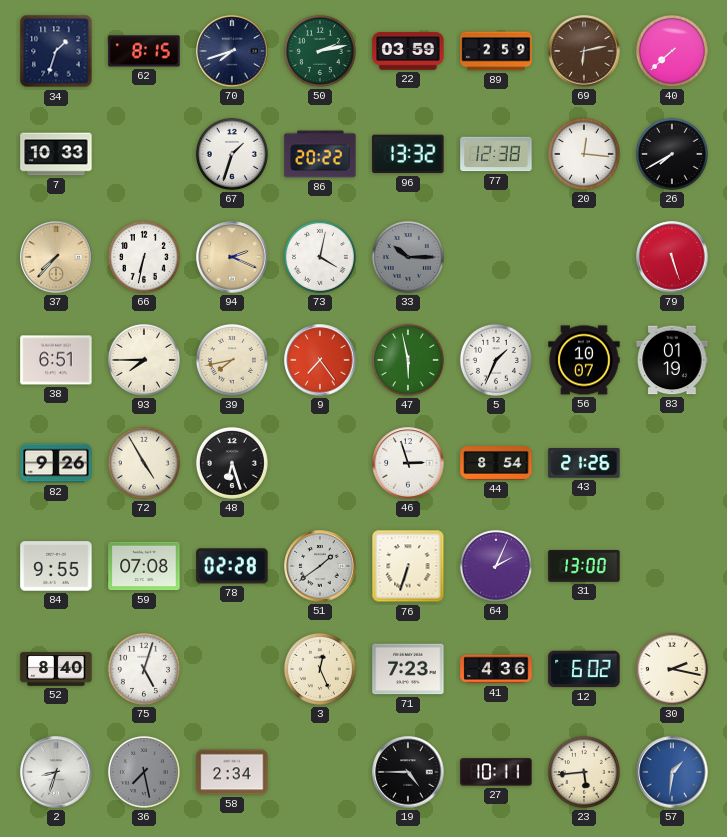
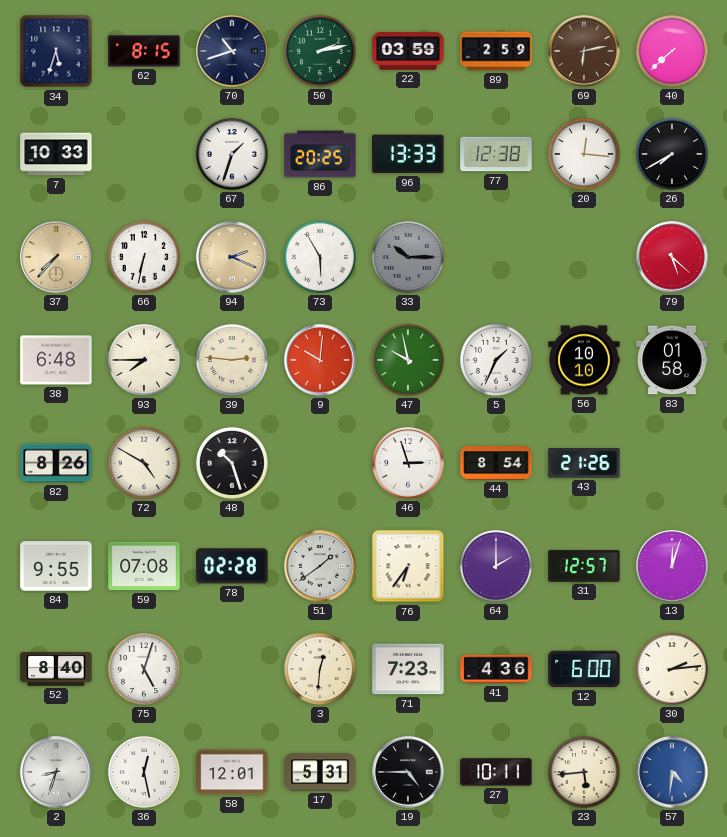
34: 1:33 -> 5:33
70: 7:42 -> 10:42
86: 20:22 -> 20:25
96: 13:32 -> 13:33
73: 4:02 -> 5:55
79: 5:27 -> 5:22
38: 6:51 -> 6:48
39: 7:43 -> 2:46
9: 7:24 -> 10:01
47: 5:58 -> 9:58
56: 10:07 -> 10:10
83: 01:19 -> 01:58
82: 9:26 -> 8:26
72: 4:55 -> 4:50
48: 6:27 -> 10:27
76: 6:33 -> 6:36
64: 2:04 -> 2:00
31: 13:00 -> 12:57
13: none -> 12:03
3: 12:26 -> 12:31
12: 6:02 -> 6:00
30: 2:17 -> 2:14
36: 7:28 -> 12:28
36 dial: grey -> white
58: 2:34 -> 12:01
17: none -> 5:31
57: 1:31 -> 4:31
